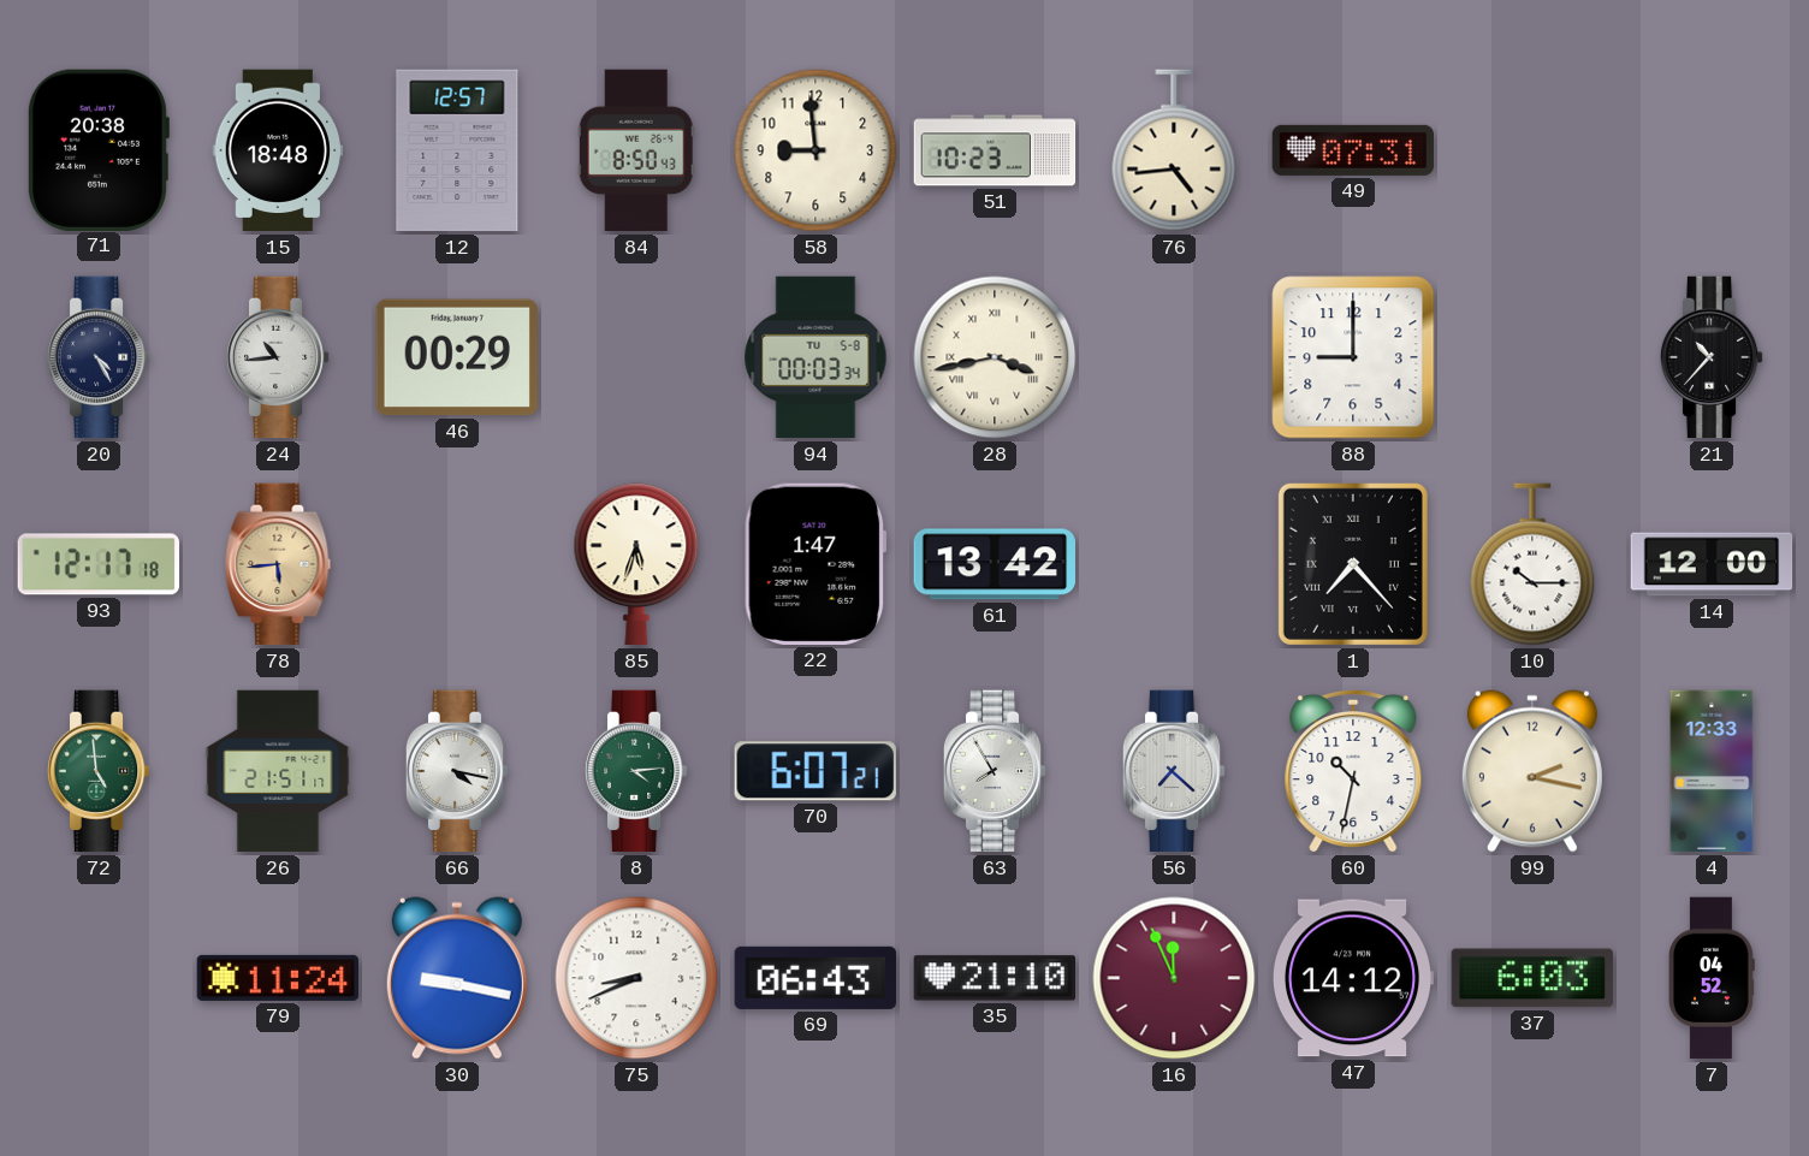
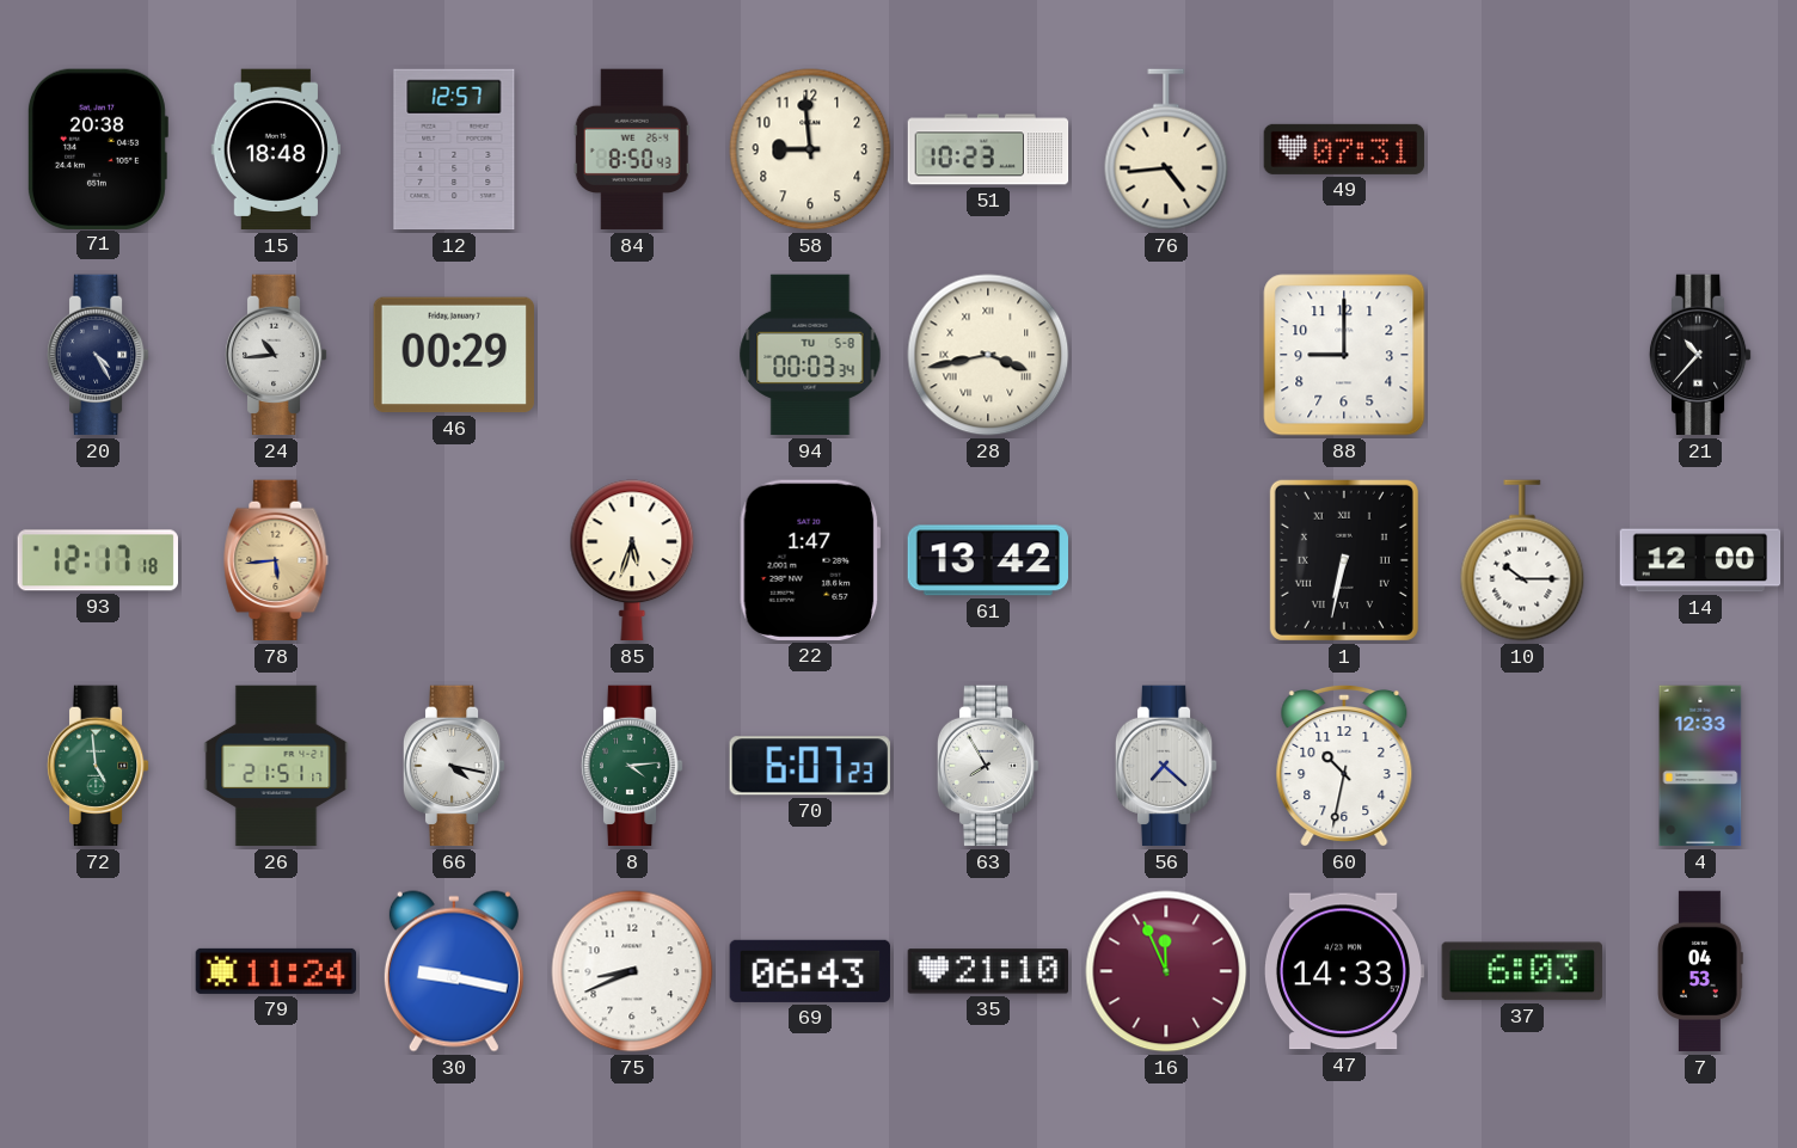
1: 7:23 -> 6:32
70: 6:07:21 -> 6:07:23
99: 2:17 -> none
47: 14:12 -> 14:33
7: 04:52 -> 04:53
